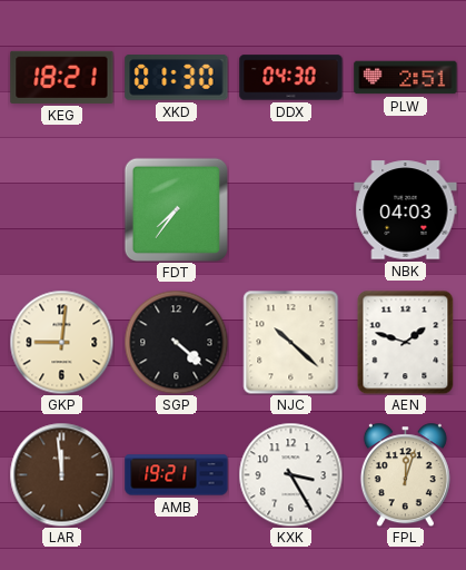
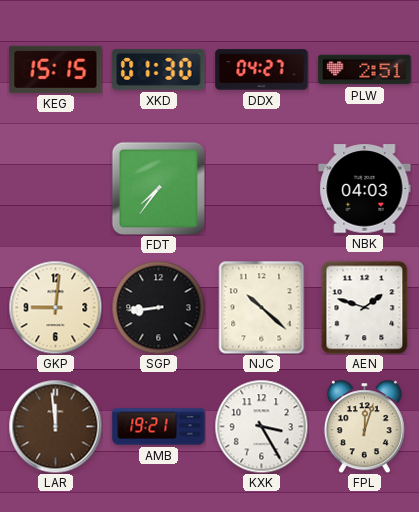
KEG: 18:21 -> 15:15
DDX: 04:30 -> 04:27
SGP: 4:22 -> 8:44
